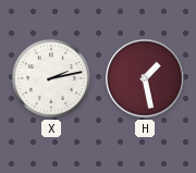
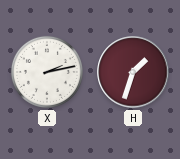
H: 1:28 -> 1:33
